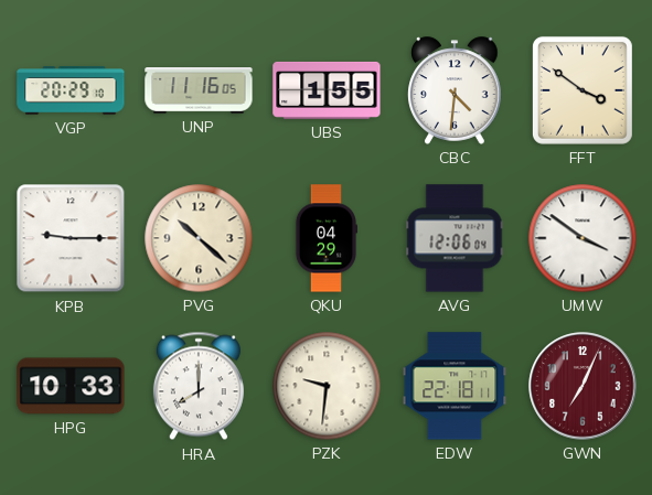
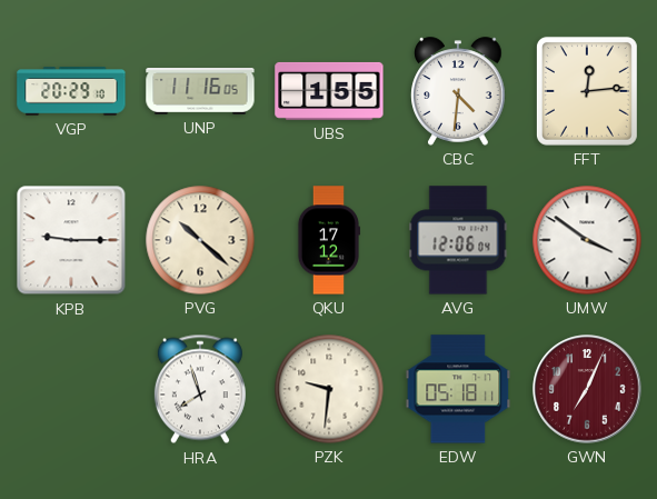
FFT: 3:51 -> 12:14
QKU: 04:29 -> 17:12
HPG: 10:33 -> none
HRA: 8:00 -> 7:57
EDW: 22:18 -> 05:18
